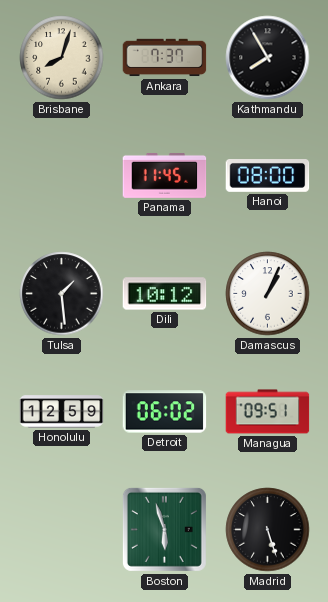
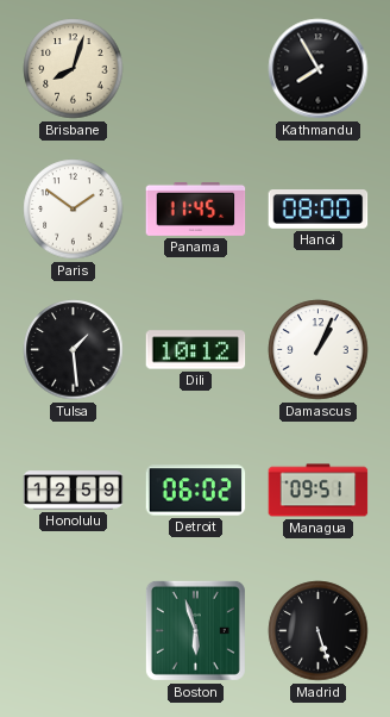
Ankara: 7:37 -> none
Paris: none -> 1:51
